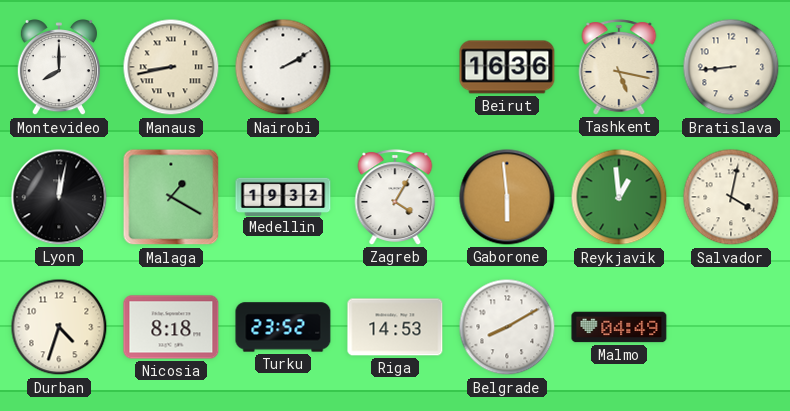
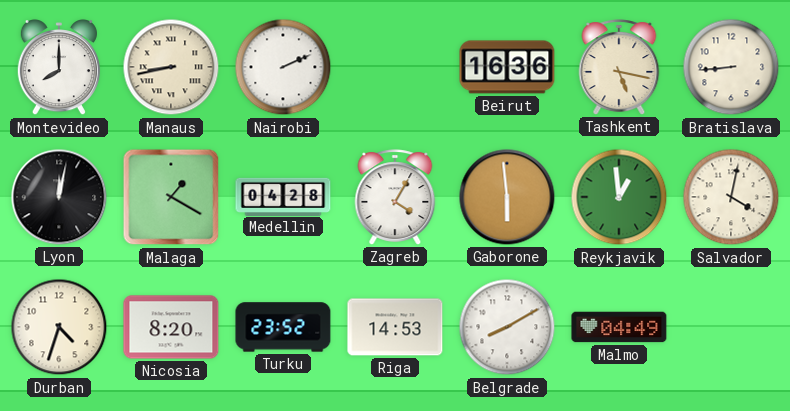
Nairobi: 2:10 -> 2:11
Medellin: 19:32 -> 04:28
Nicosia: 8:18 -> 8:20
